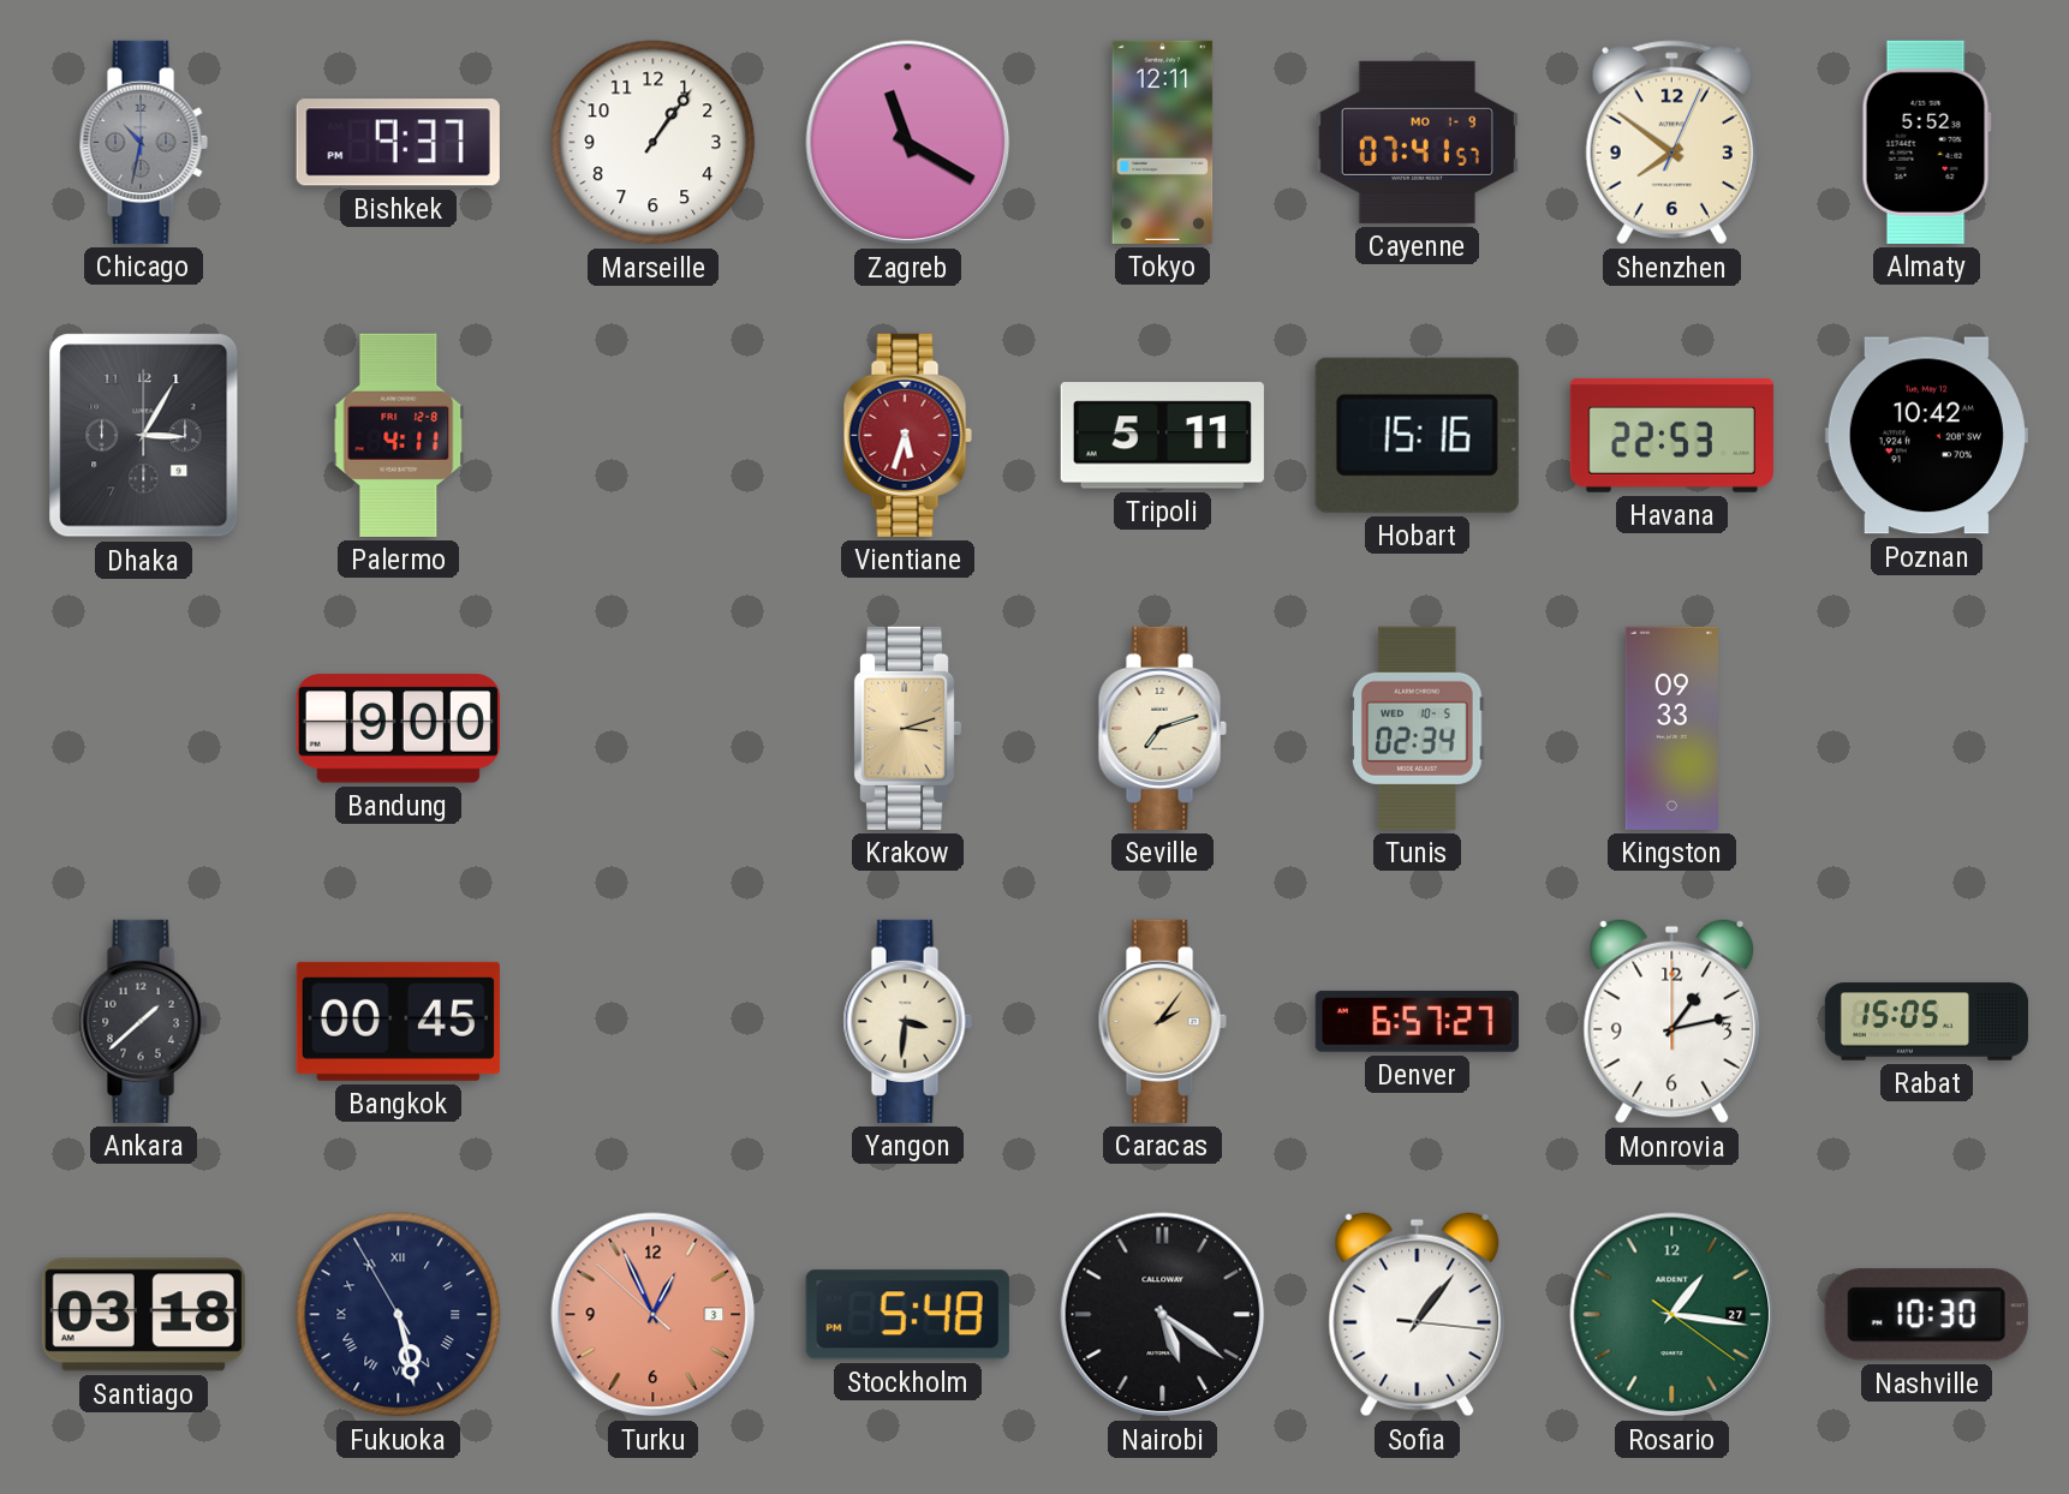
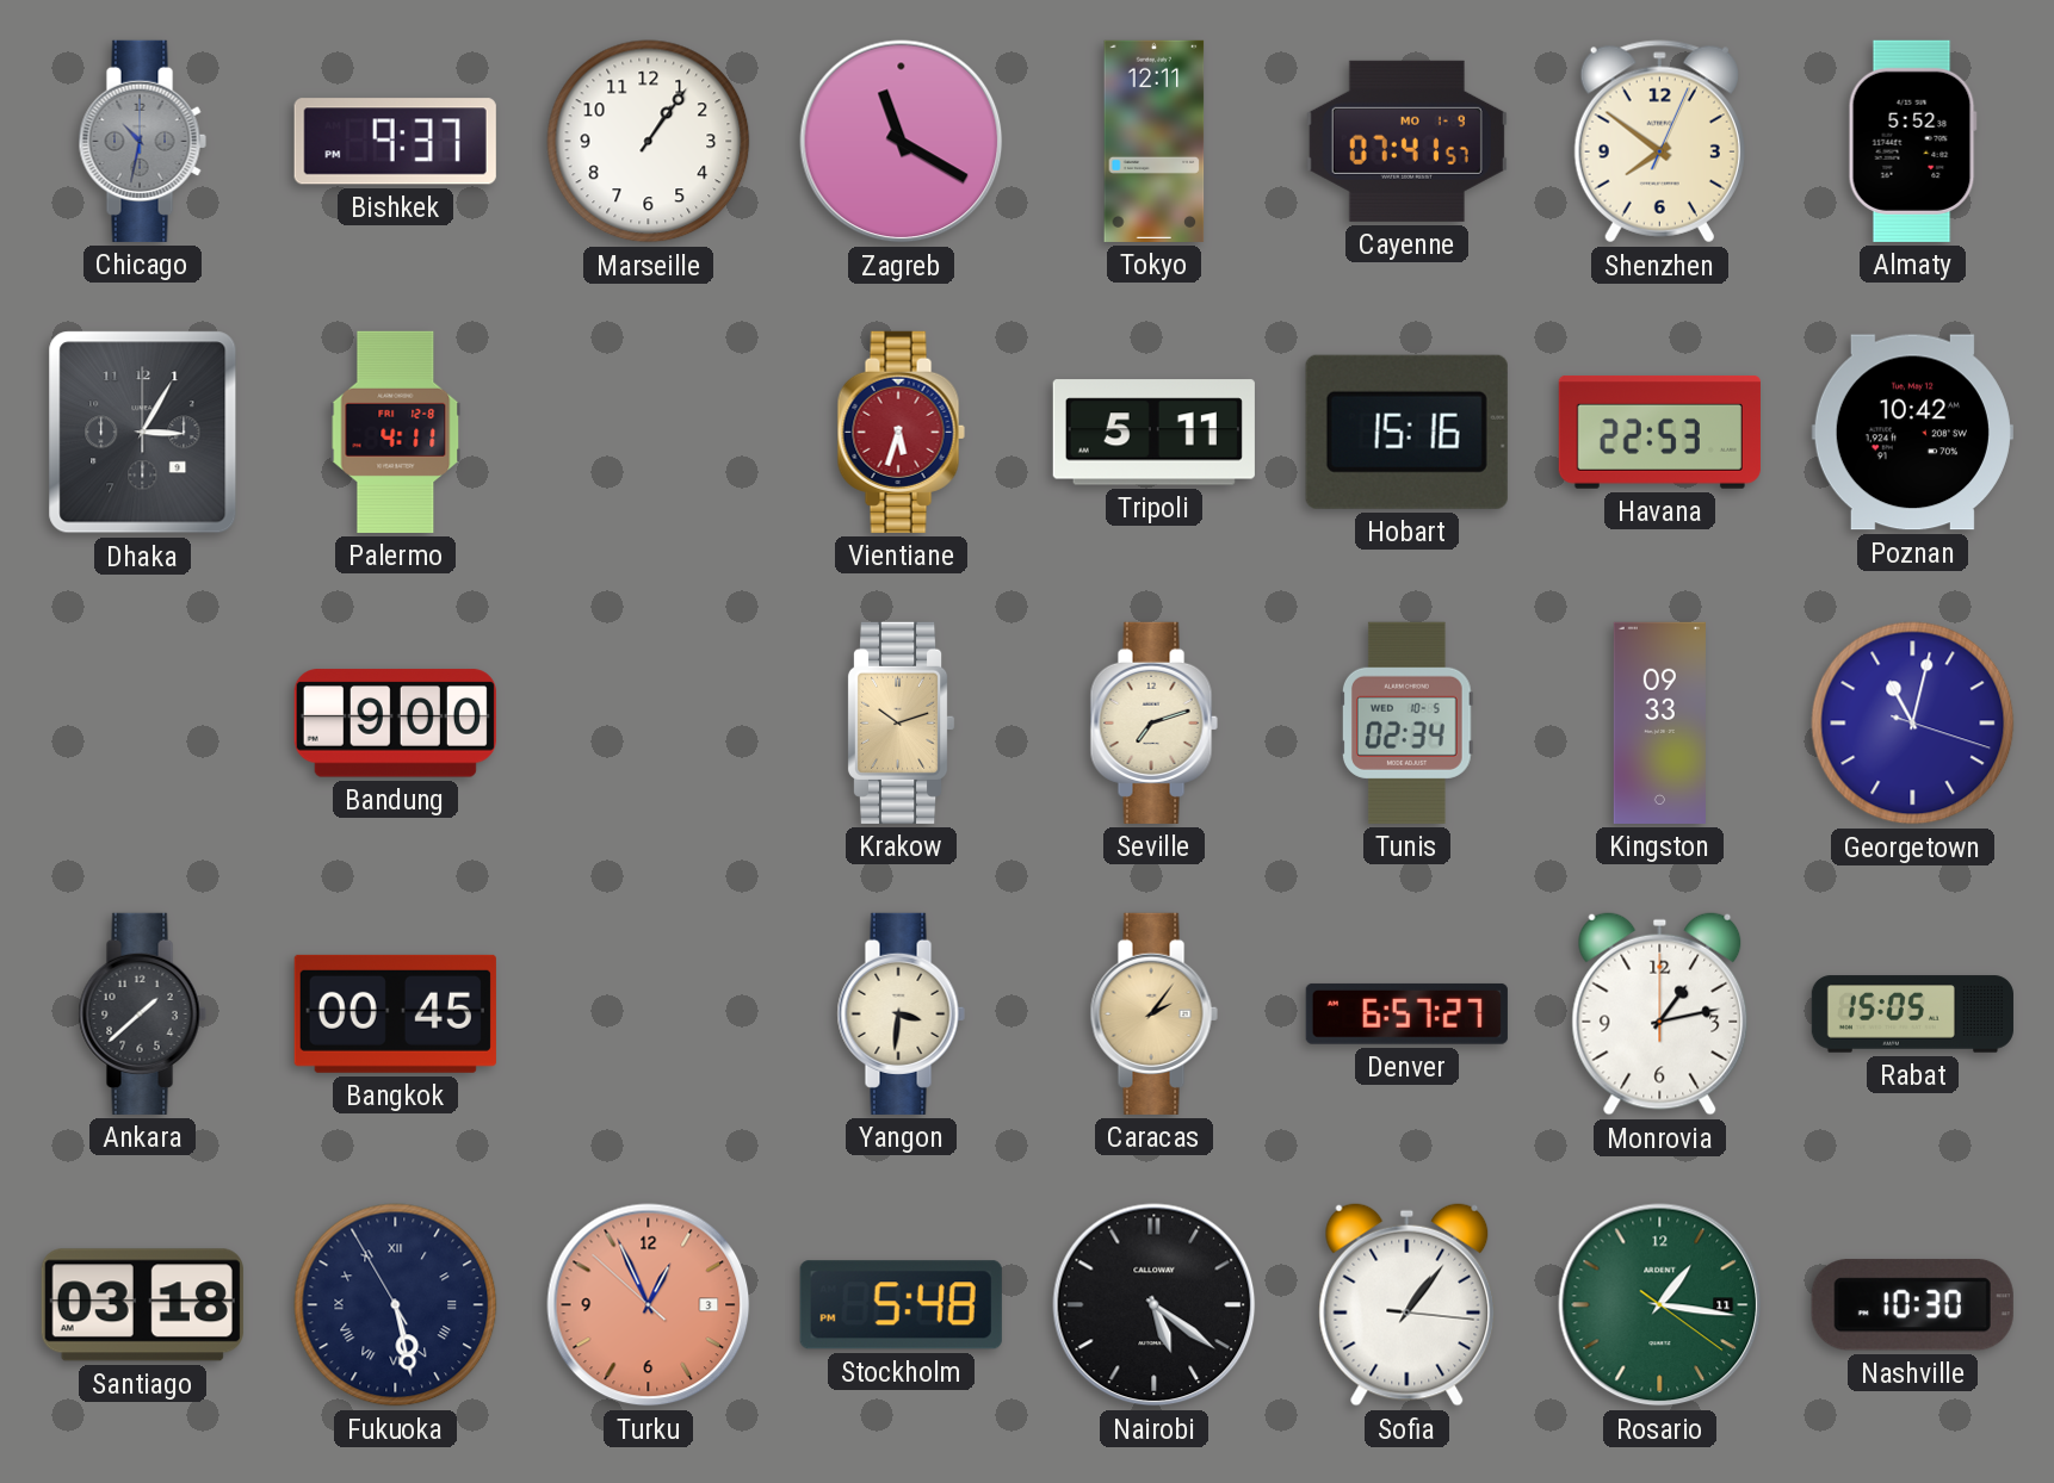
Krakow: 3:12 -> 10:12
Georgetown: none -> 11:02
Rosario date: 27 -> 11
